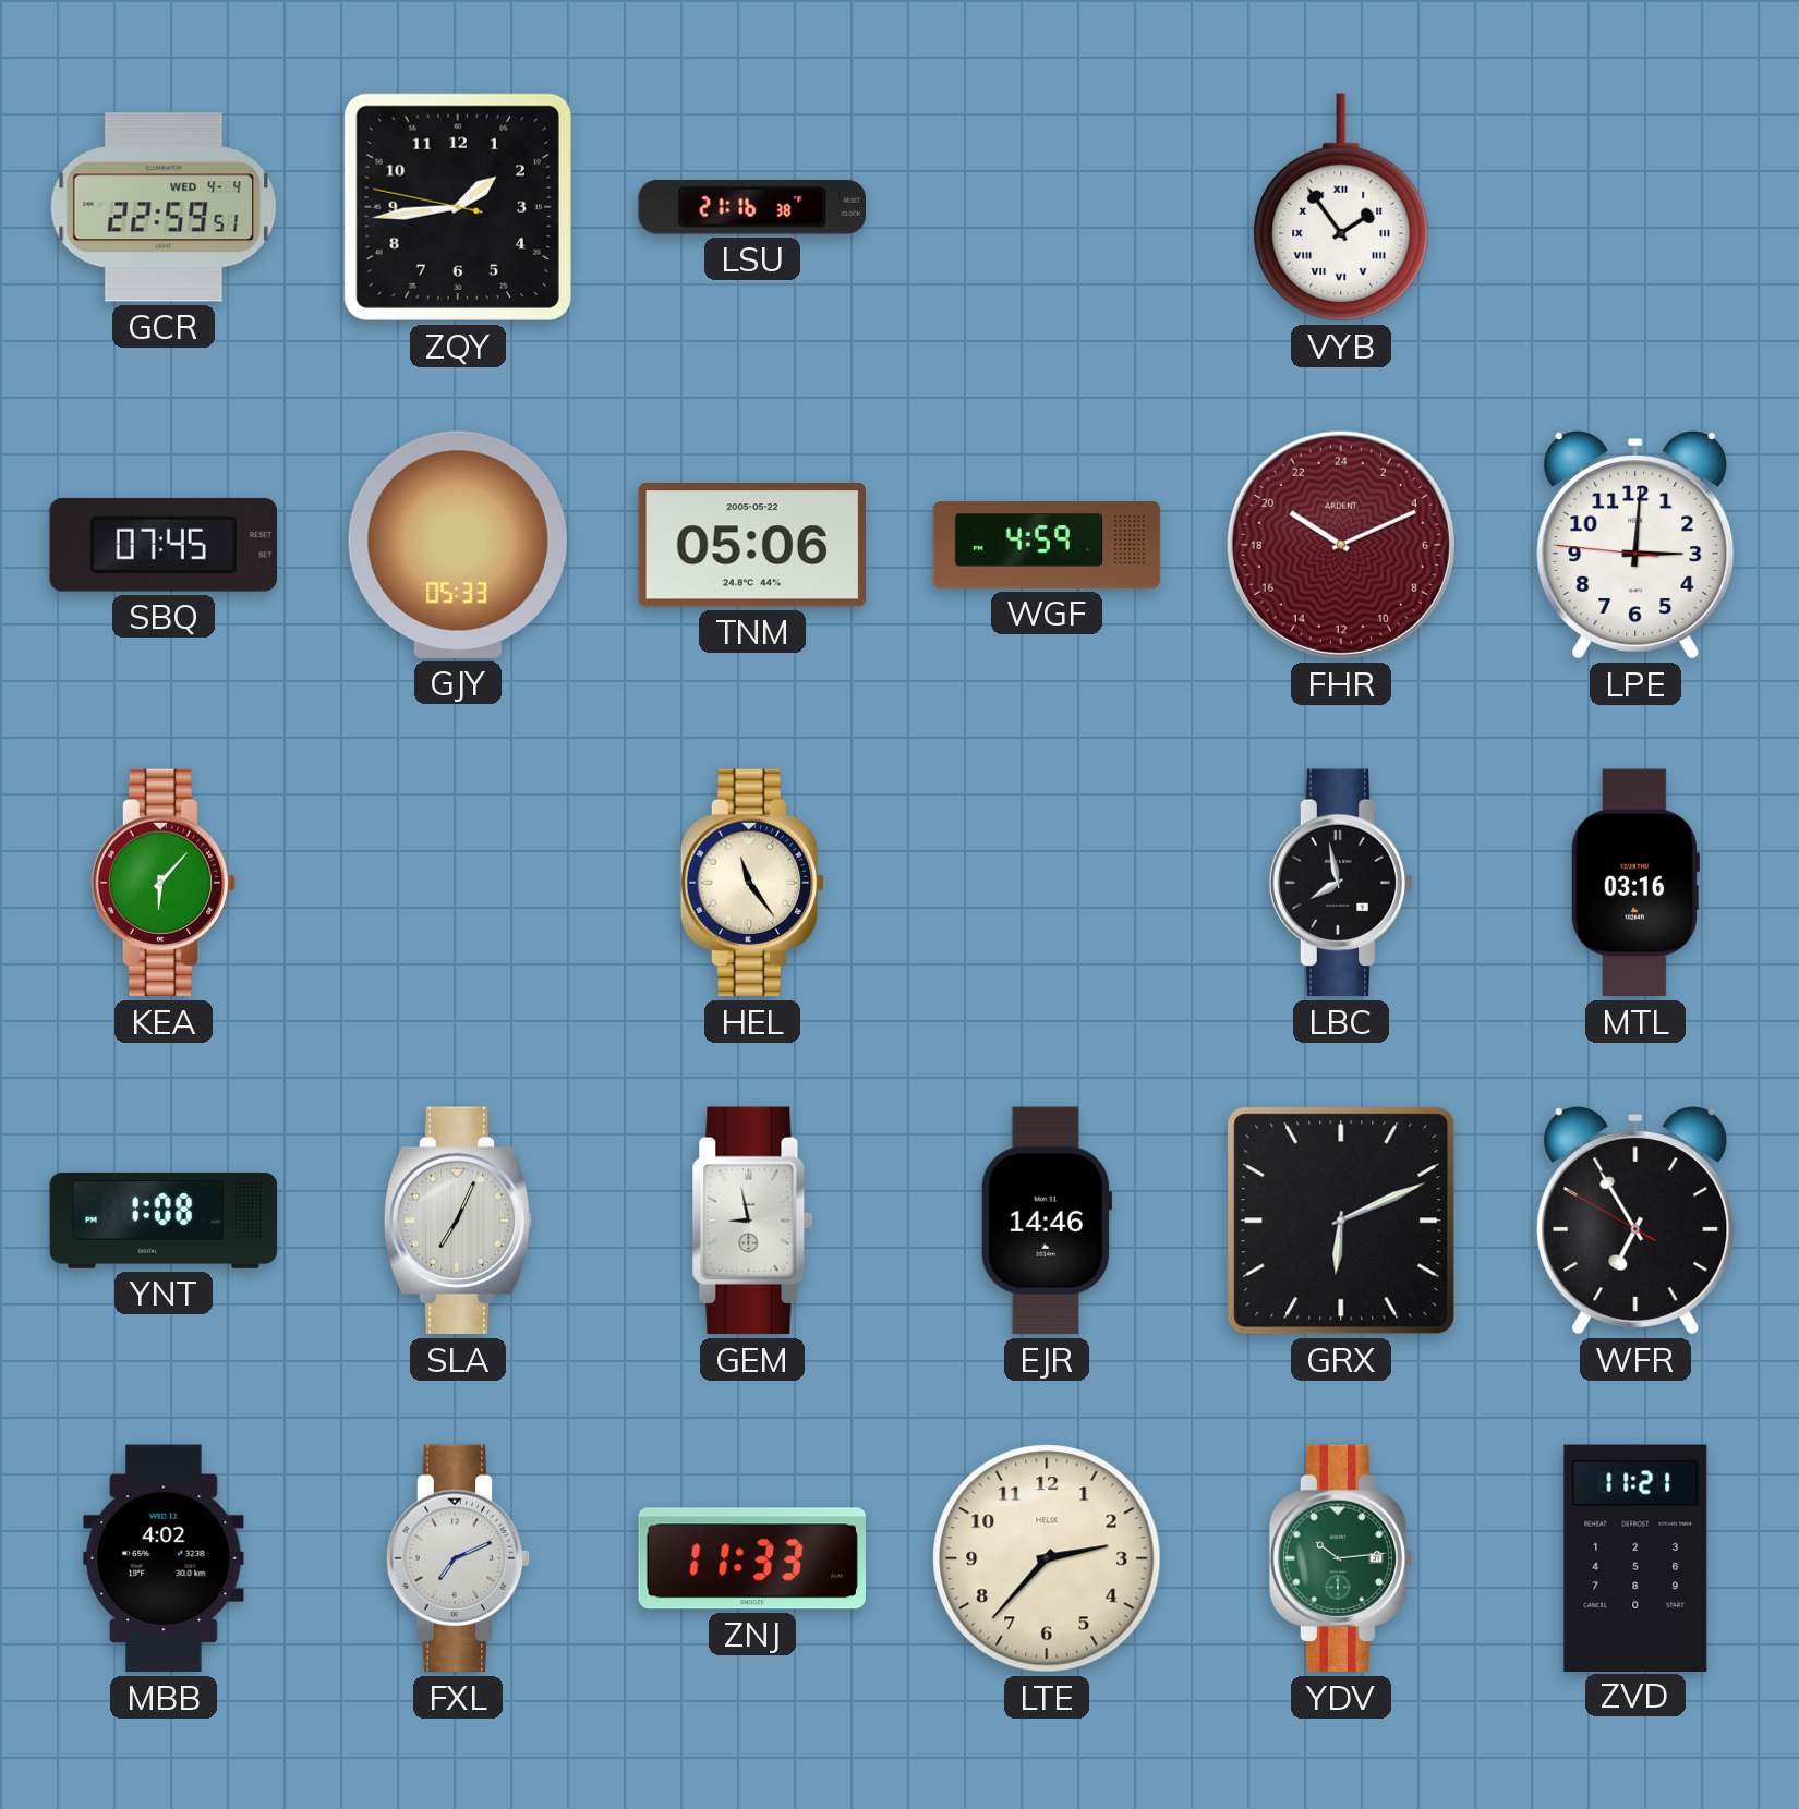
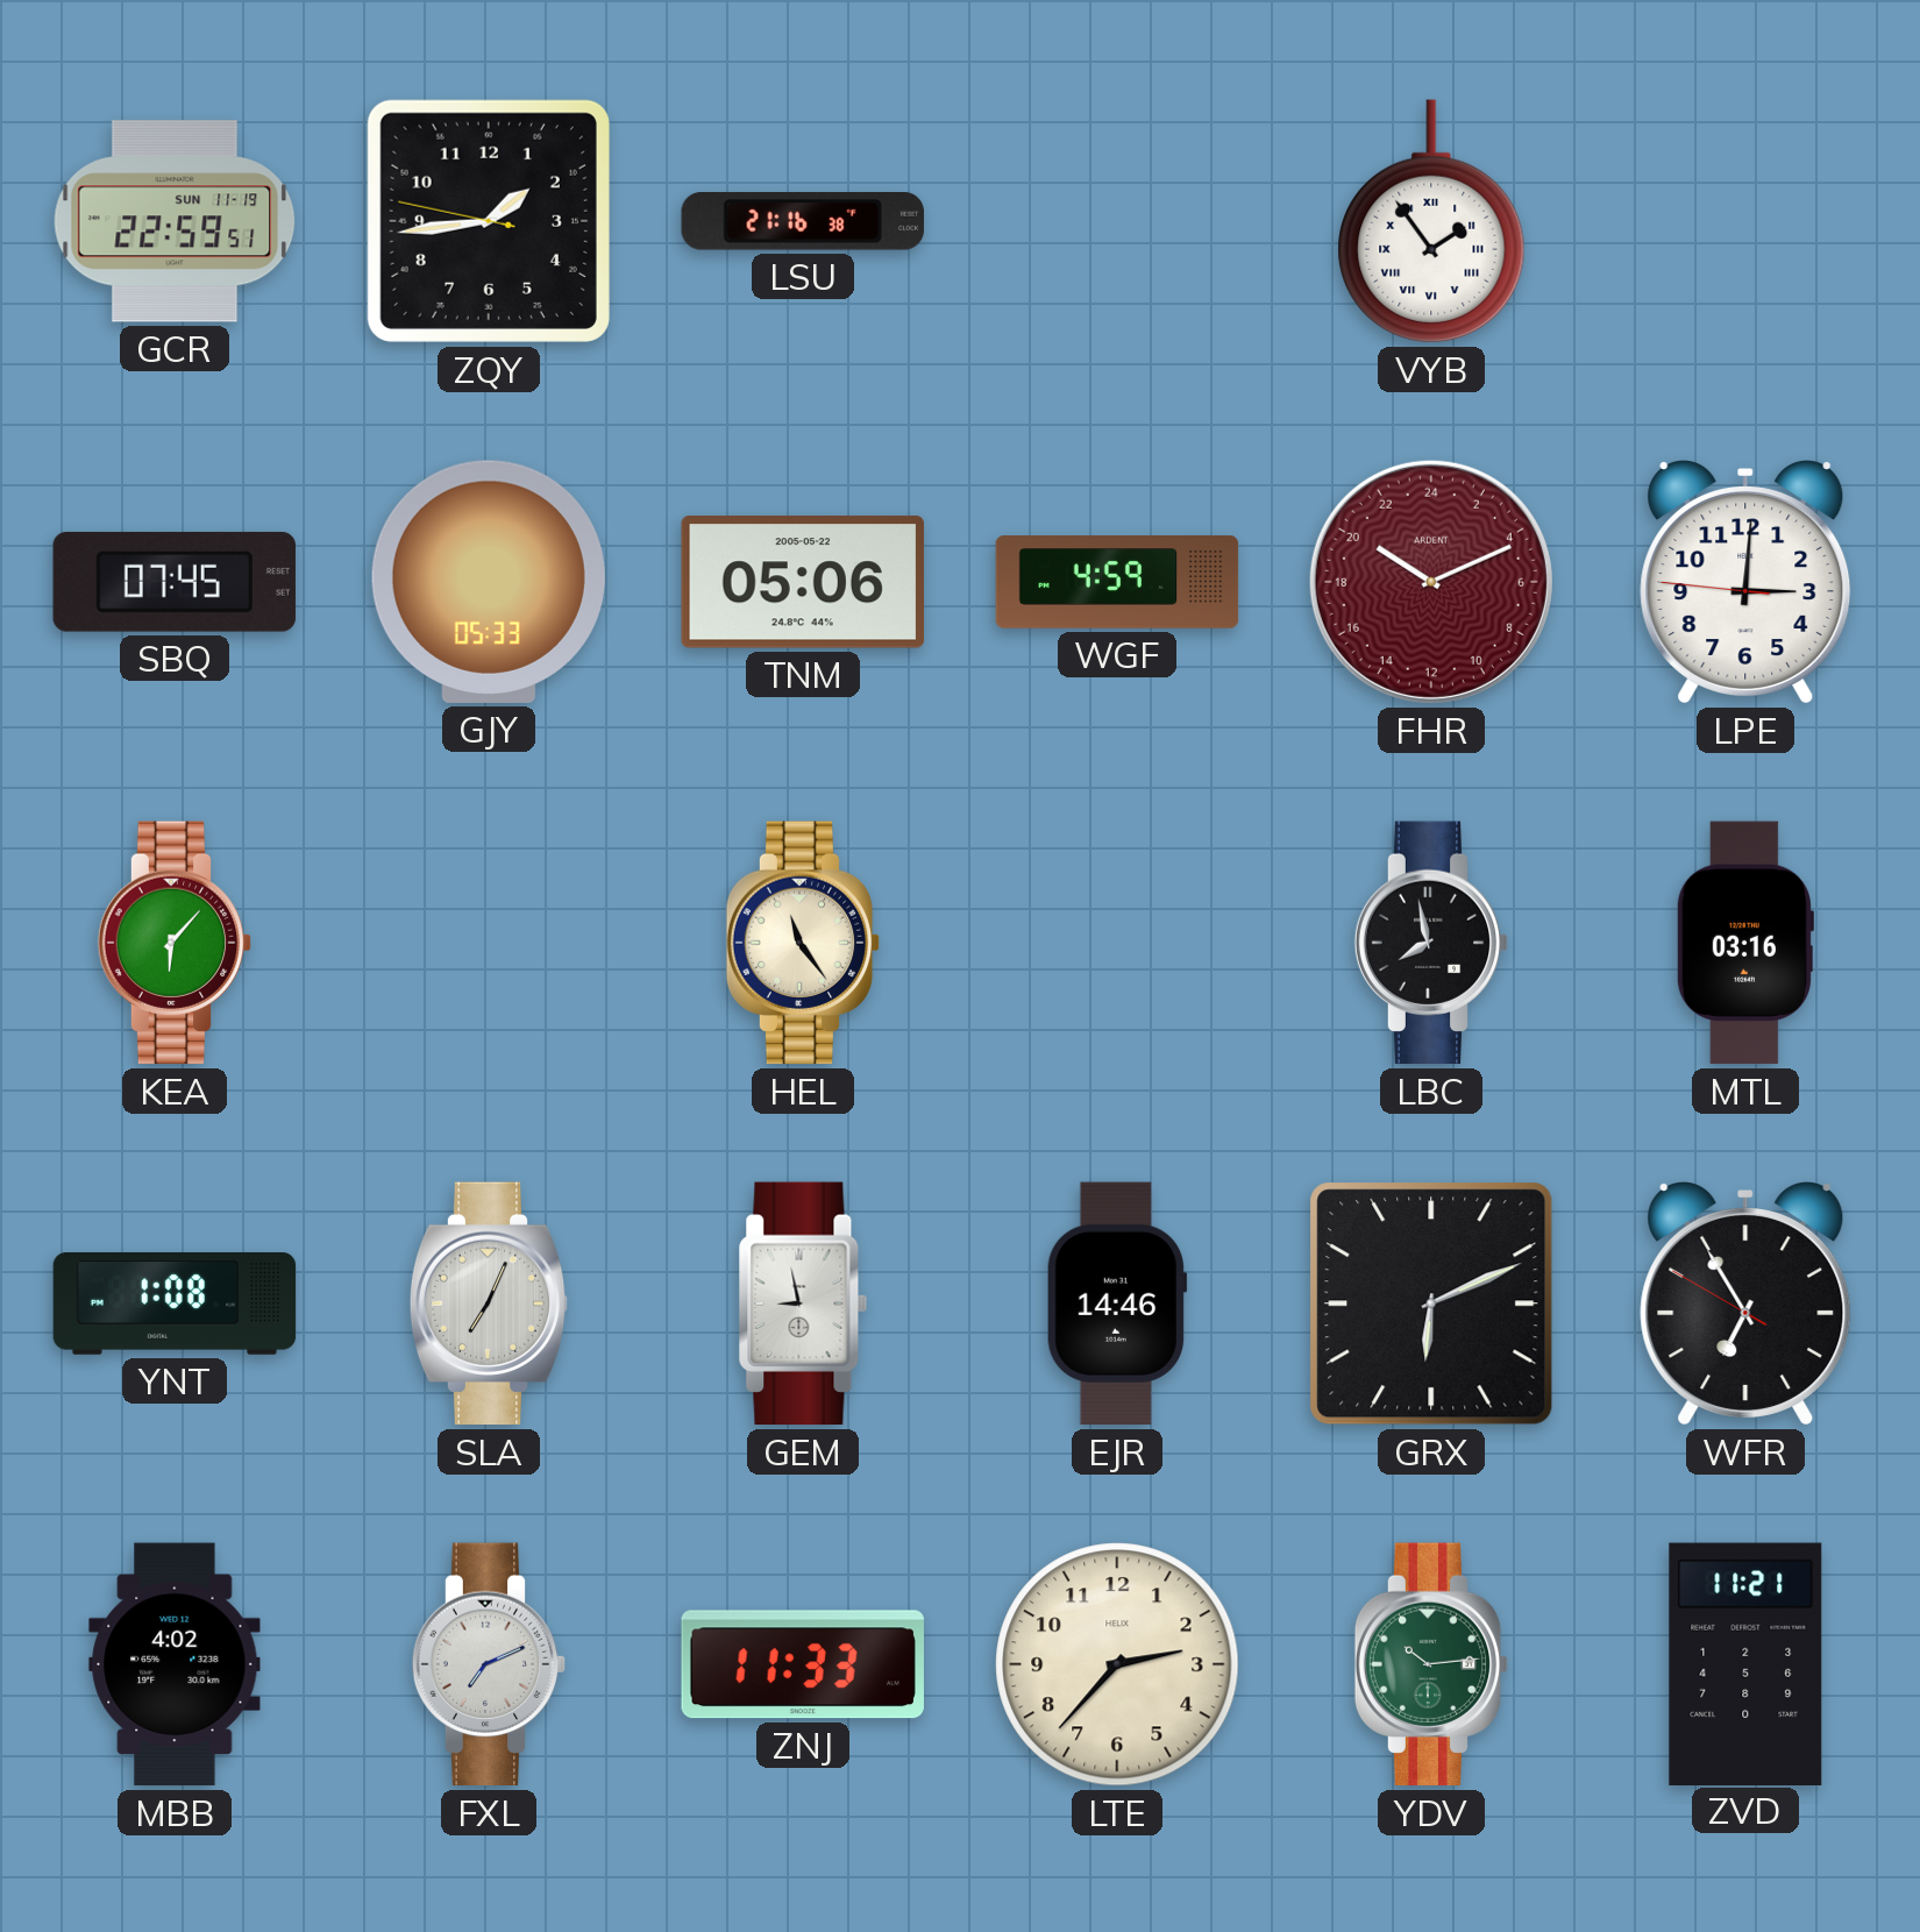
GCR date: WED 4-4 -> SUN 11-19
